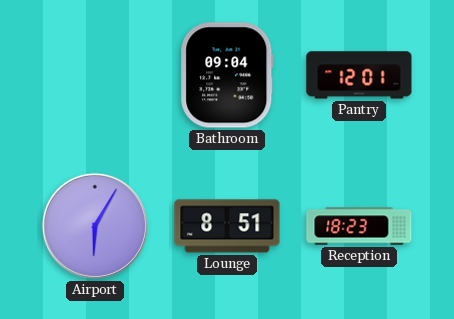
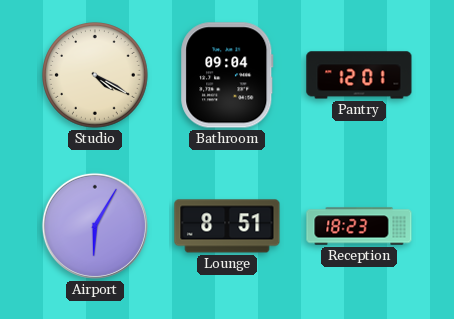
Studio: none -> 4:20
